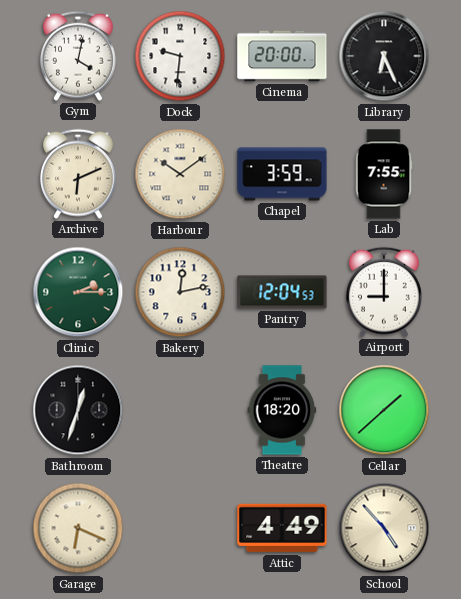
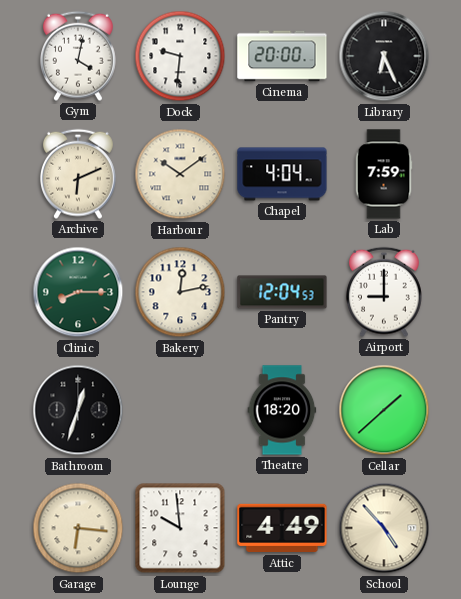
Chapel: 3:59 -> 4:04
Lab: 7:55 -> 7:59
Clinic: 2:15 -> 8:15
Garage: 6:19 -> 6:16
Lounge: none -> 9:59
